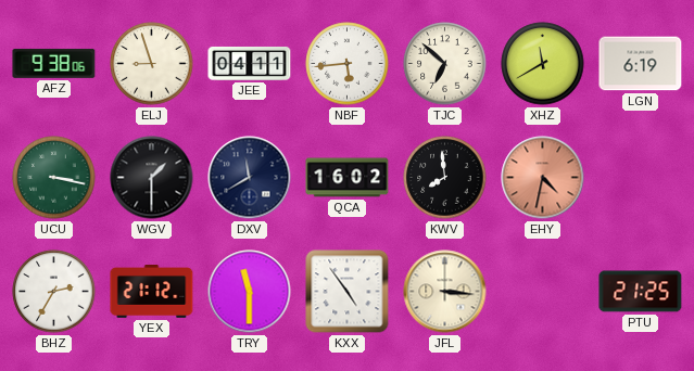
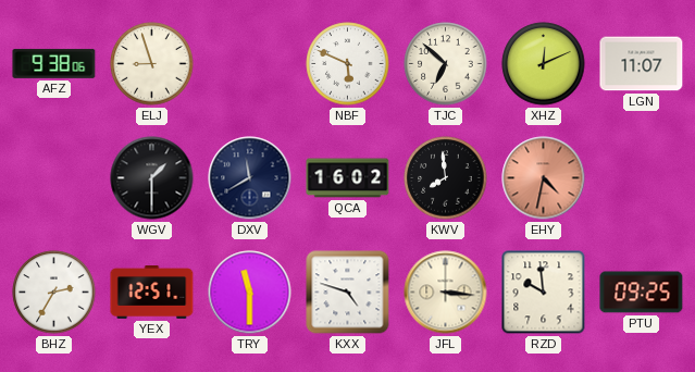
JEE: 04:11 -> none
NBF: 5:44 -> 5:49
XHZ: 11:40 -> 12:11
LGN: 6:19 -> 11:07
UCU: 3:17 -> none
YEX: 21:12 -> 12:51
KXX: 4:54 -> 4:48
RZD: none -> 9:59
PTU: 21:25 -> 09:25
